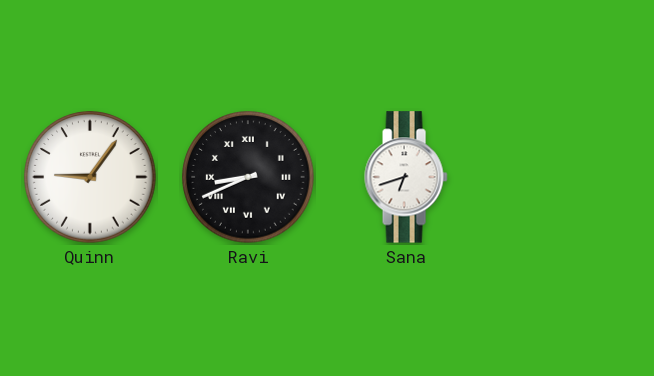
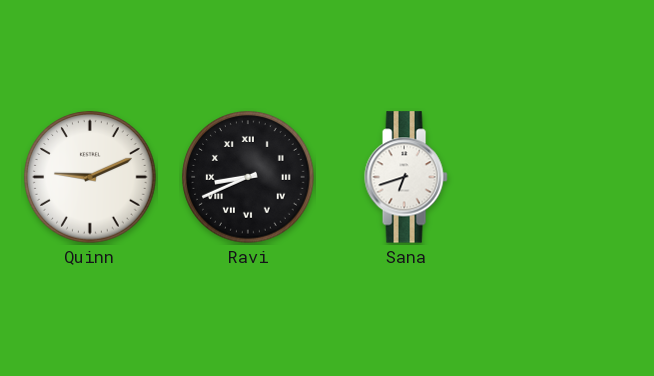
Quinn: 9:06 -> 9:11
